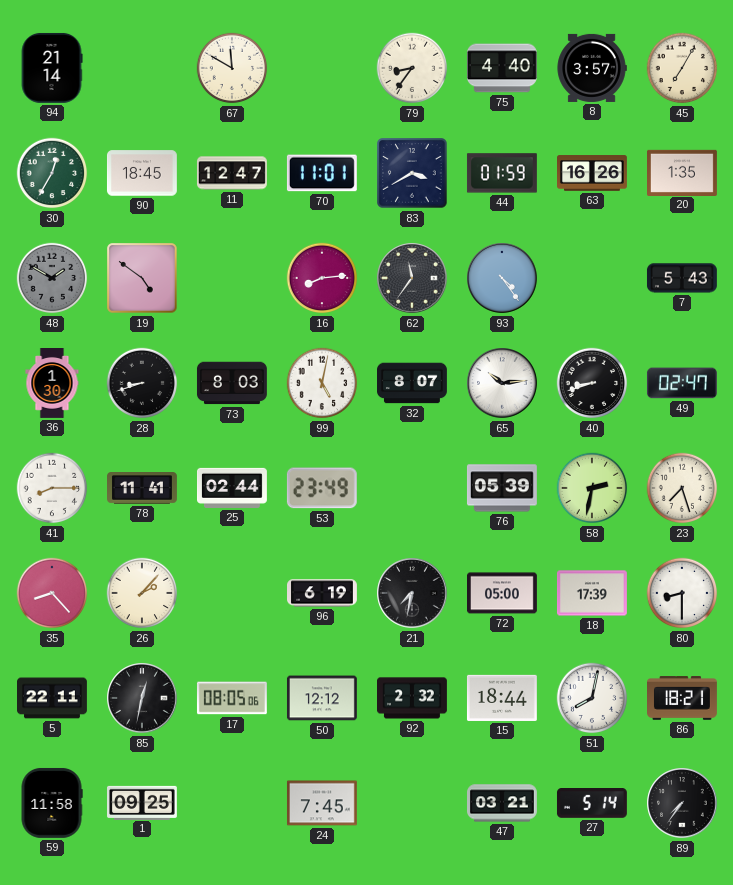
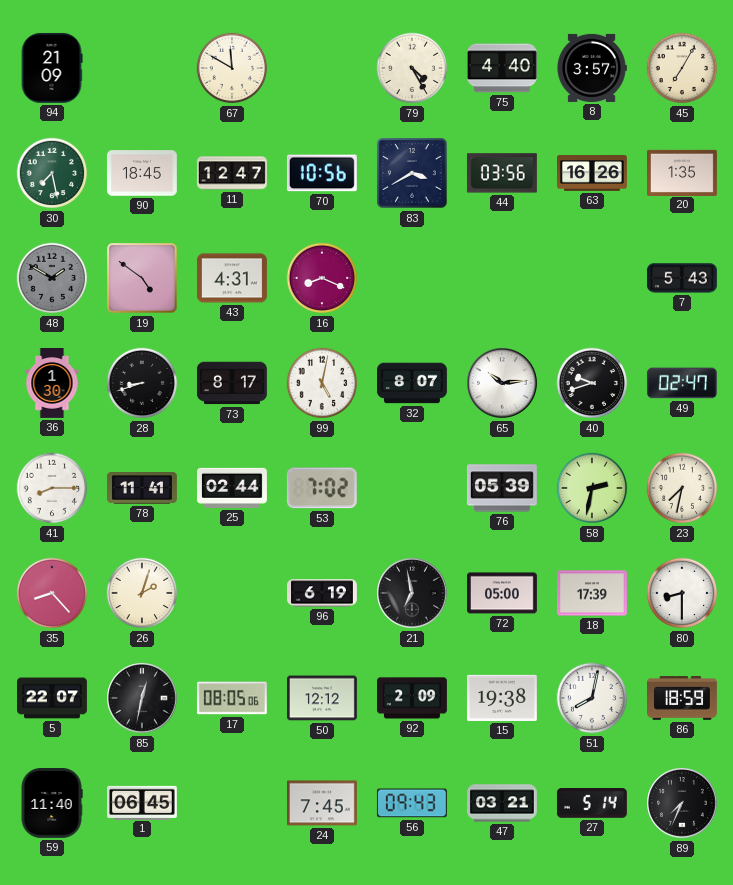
94: 21:14 -> 21:09
79: 8:36 -> 4:25
30: 12:35 -> 7:28
70: 11:01 -> 10:56
44: 01:59 -> 03:56
43: none -> 4:31
16: 8:14 -> 8:19
62: 11:36 -> none
93: 4:24 -> none
73: 8:03 -> 8:17
40: 8:42 -> 9:42
53: 23:49 -> 7:02
23: 7:27 -> 7:32
26: 2:07 -> 2:03
21: 7:32 -> 6:58
5: 22:11 -> 22:07
92: 2:32 -> 2:09
15: 18:44 -> 19:38
86: 18:21 -> 18:59
59: 11:58 -> 11:40
1: 09:25 -> 06:45
56: none -> 09:43
89: 7:36 -> 7:34
